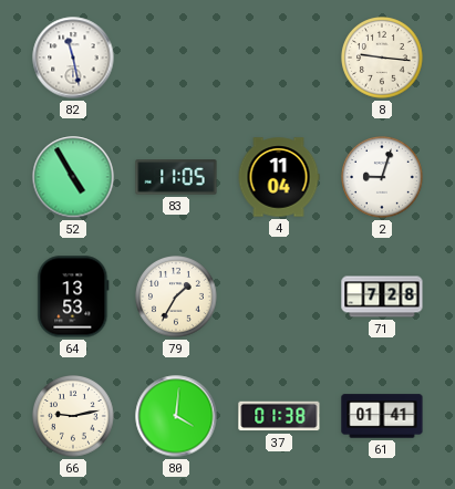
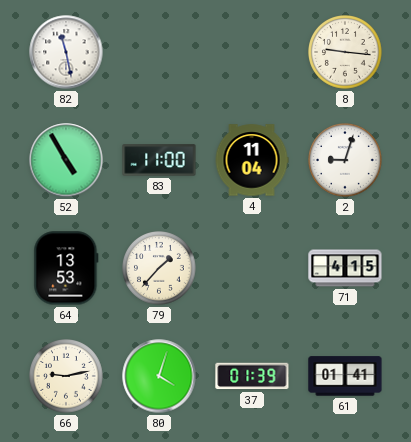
83: 11:05 -> 11:00
79: 1:35 -> 1:37
71: 7:28 -> 4:15
80: 4:01 -> 4:03
37: 01:38 -> 01:39
